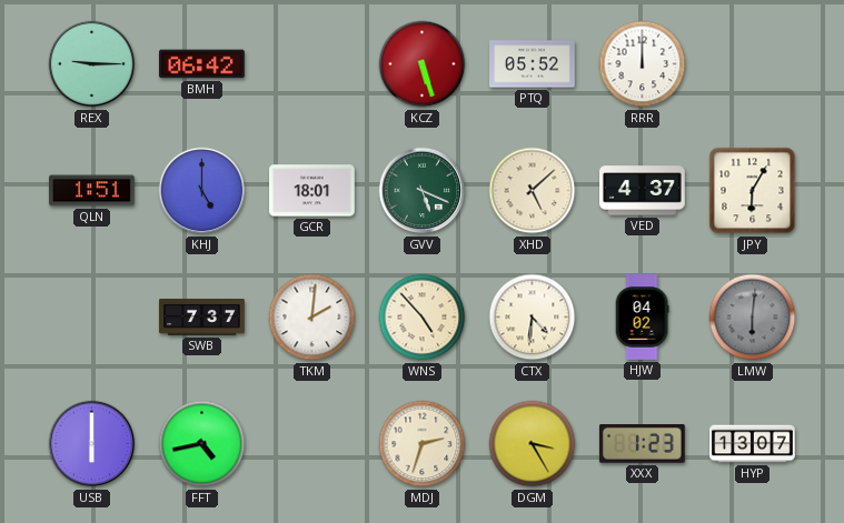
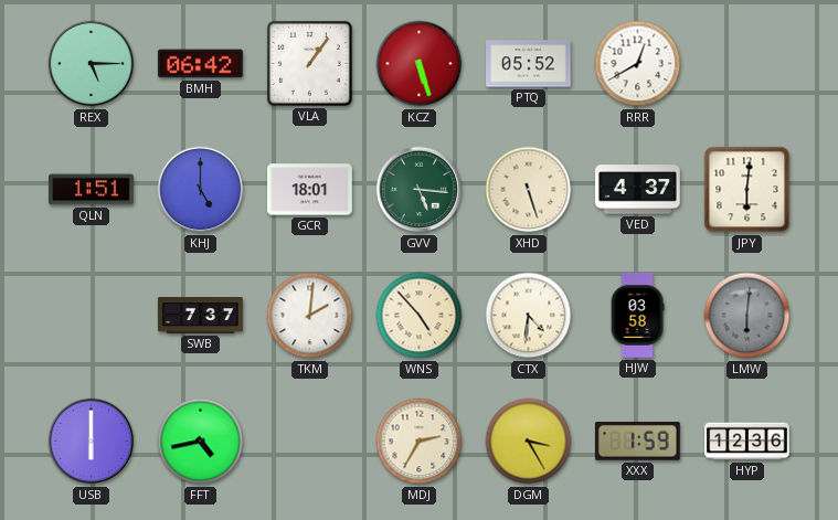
REX: 9:15 -> 5:15
VLA: none -> 1:06
RRR: 12:00 -> 12:40
GVV: 5:19 -> 5:16
XHD: 5:08 -> 5:27
JPY: 6:05 -> 6:01
HJW: 04:02 -> 03:58
MDJ: 2:33 -> 2:35
XXX: 1:23 -> 1:59
HYP: 13:07 -> 12:36
